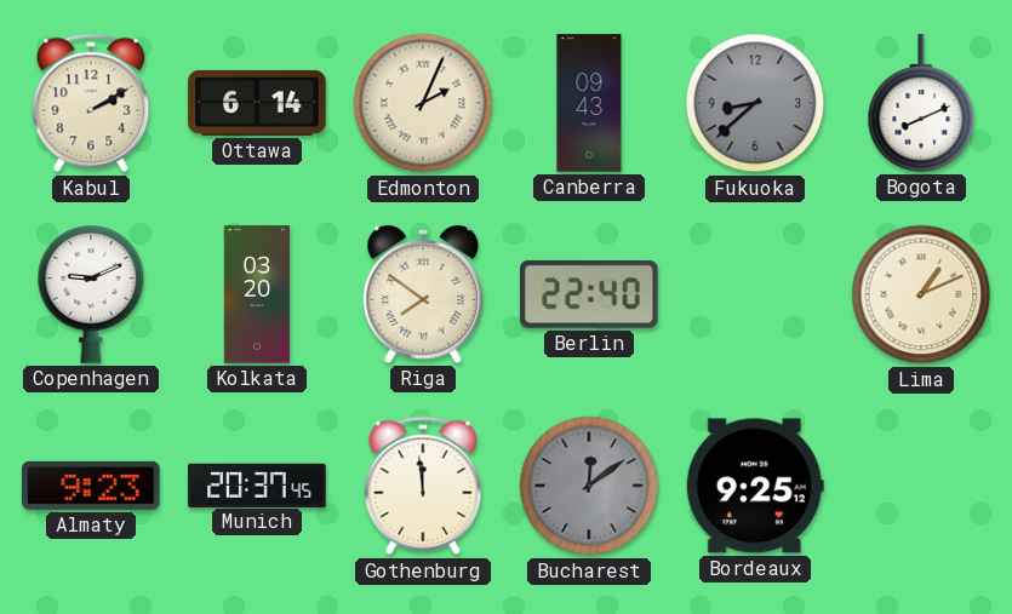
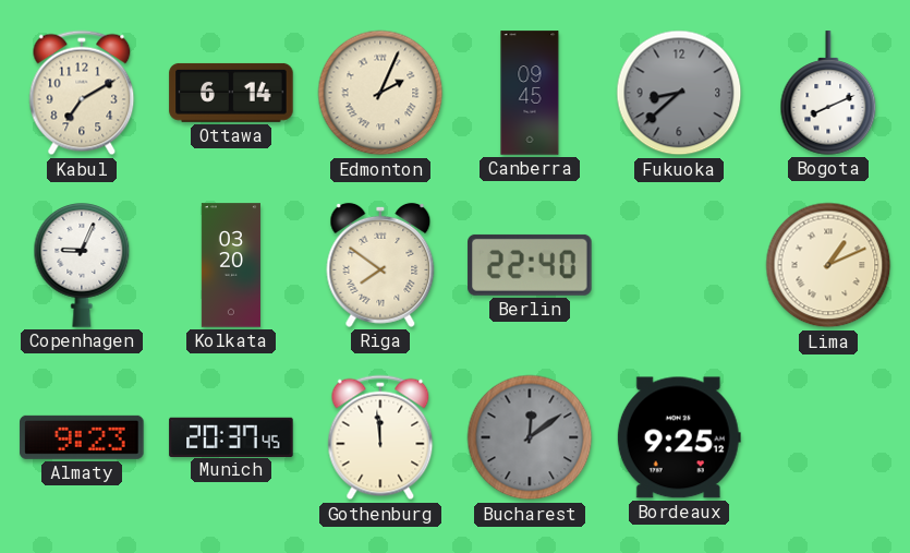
Kabul: 2:10 -> 7:10
Canberra: 09:43 -> 09:45
Copenhagen: 9:11 -> 9:04
